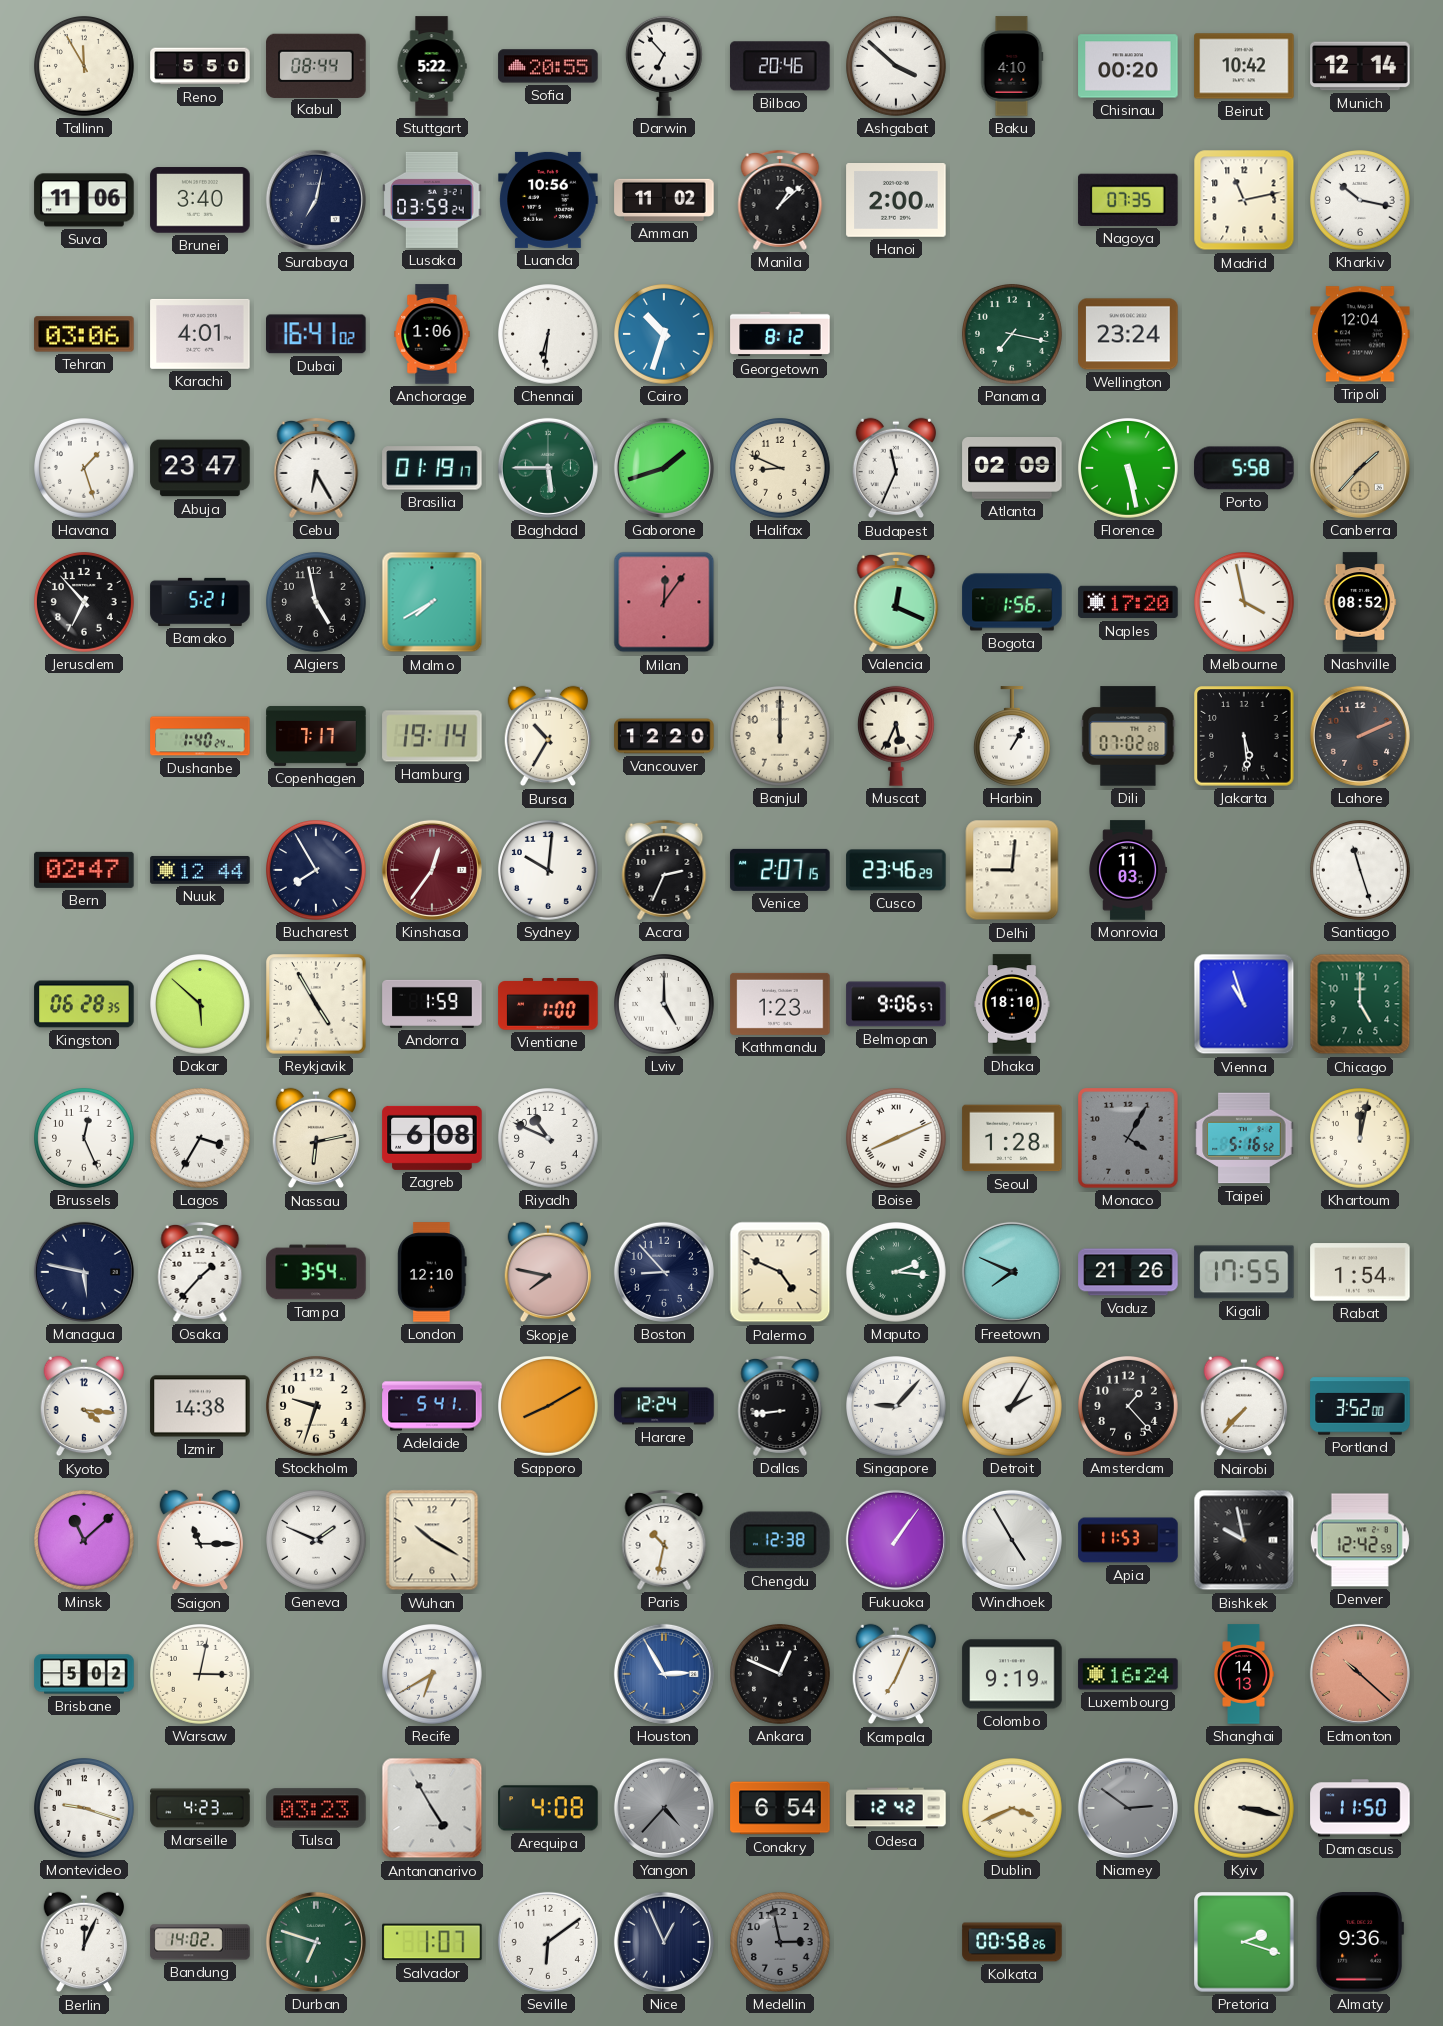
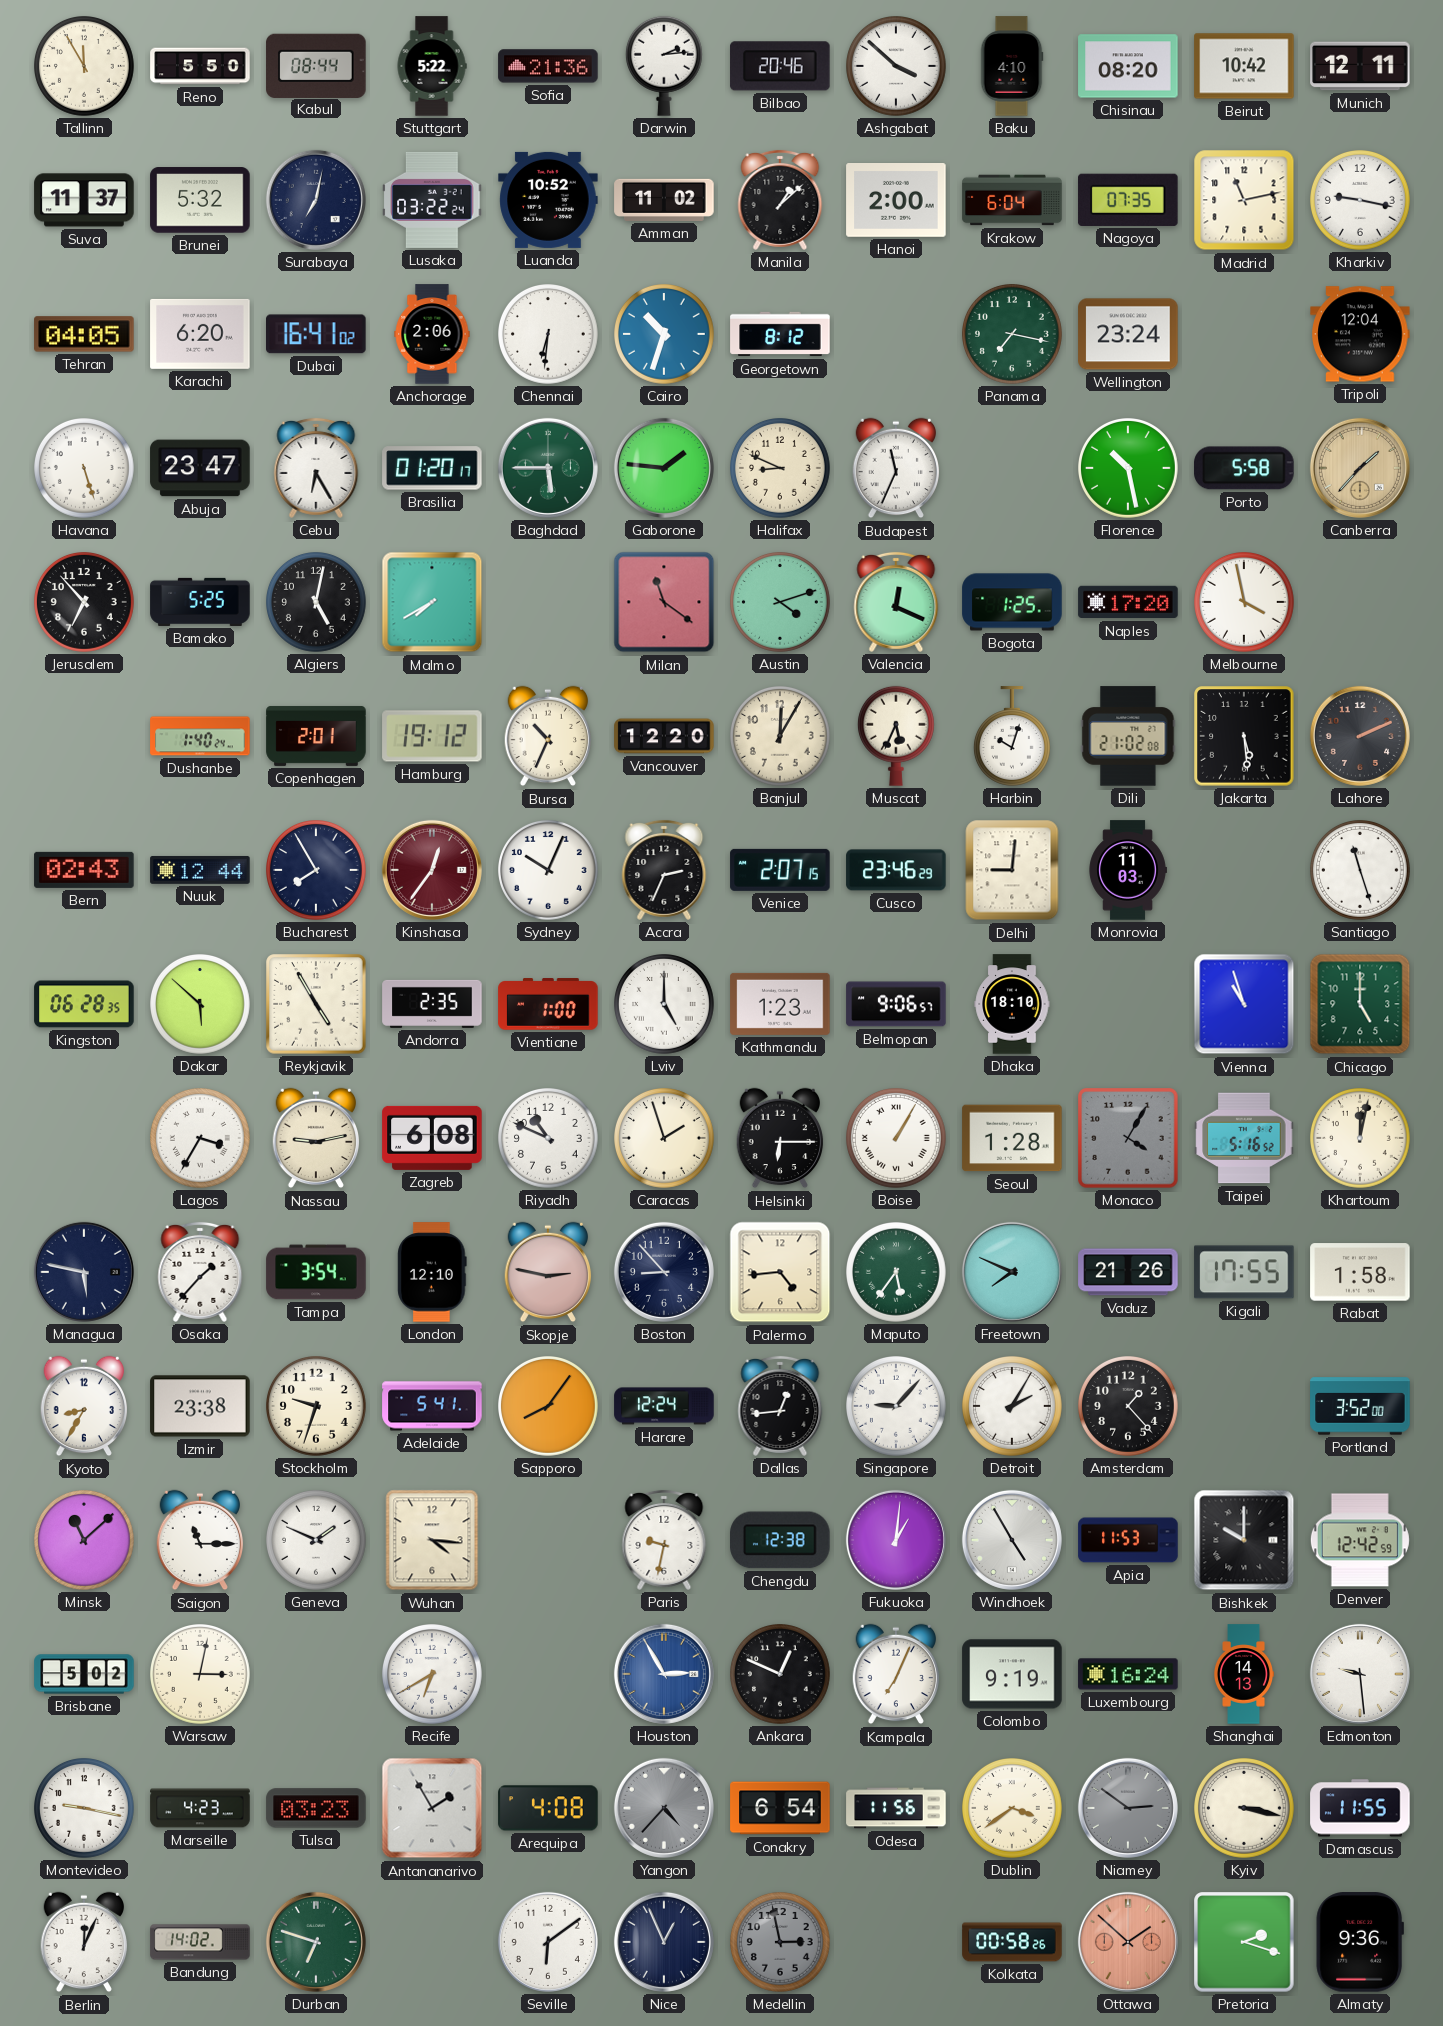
Sofia: 20:55 -> 21:36
Darwin: 6:53 -> 2:14
Chisinau: 00:20 -> 08:20
Munich: 12:14 -> 12:11
Suva: 11:06 -> 11:37
Brunei: 3:40 -> 5:32
Lusaka: 03:59 -> 03:22
Luanda: 10:56 -> 10:52
Krakow: none -> 6:04
Kharkiv: 10:17 -> 9:17
Tehran: 03:06 -> 04:05
Karachi: 4:01 -> 6:20
Anchorage: 1:06 -> 2:06
Havana: 1:27 -> 5:27
Brasilia: 01:19 -> 01:20
Gaborone: 1:42 -> 1:46
Atlanta: 02:09 -> none
Florence: 5:28 -> 10:28
Bamako: 5:21 -> 5:25
Algiers: 4:58 -> 5:02
Milan: 12:06 -> 11:21
Austin: none -> 4:12
Bogota: 1:56 -> 1:25
Nashville: 08:52 -> none
Copenhagen: 7:17 -> 2:01
Hamburg: 19:14 -> 19:12
Bursa: 10:35 -> 10:34
Banjul: 12:00 -> 12:05
Harbin: 1:05 -> 10:03
Dili: 07:02 -> 21:02
Bern: 02:47 -> 02:43
Sydney: 10:01 -> 10:04
Andorra: 1:59 -> 2:35
Brussels: 12:26 -> none
Nassau: 6:13 -> 9:13
Caracas: none -> 1:57
Helsinki: none -> 6:15
Boise: 8:11 -> 1:05
Skopje: 7:47 -> 2:47
Palermo: 4:49 -> 4:44
Maputo: 2:16 -> 5:36
Rabat: 1:54 -> 1:58
Kyoto: 4:16 -> 8:35
Izmir: 14:38 -> 23:38
Sapporo: 8:10 -> 8:06
Dallas: 8:44 -> 12:44
Nairobi: 7:37 -> none
Wuhan: 10:20 -> 4:16
Paris: 10:32 -> 9:32
Fukuoka: 1:06 -> 1:01
Bishkek: 9:58 -> 10:00
Edmonton: 10:22 -> 9:29
Edmonton dial: salmon -> white
Montevideo: 9:18 -> 9:17
Antananarivo: 4:55 -> 1:55
Odesa: 12:42 -> 11:56
Dublin: 3:41 -> 3:39
Damascus: 11:50 -> 11:55
Salvador: 1:07 -> none
Ottawa: none -> 1:52
